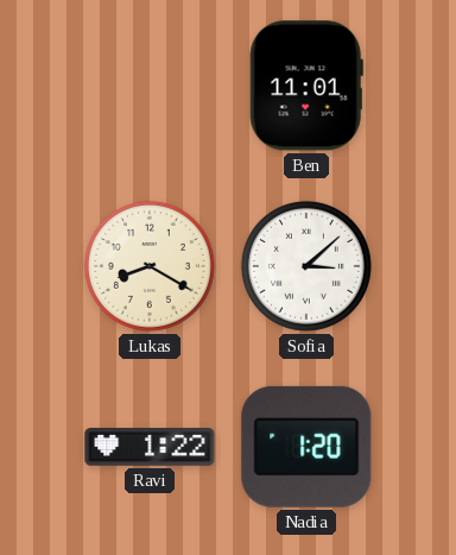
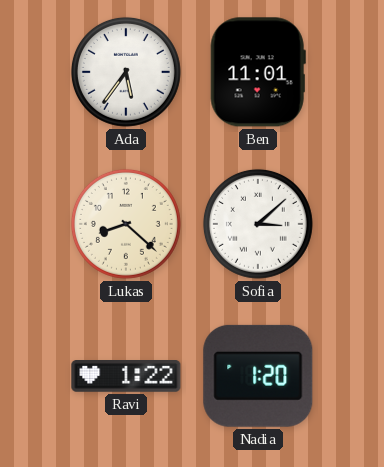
Ada: none -> 5:36
Lukas: 8:20 -> 8:22
